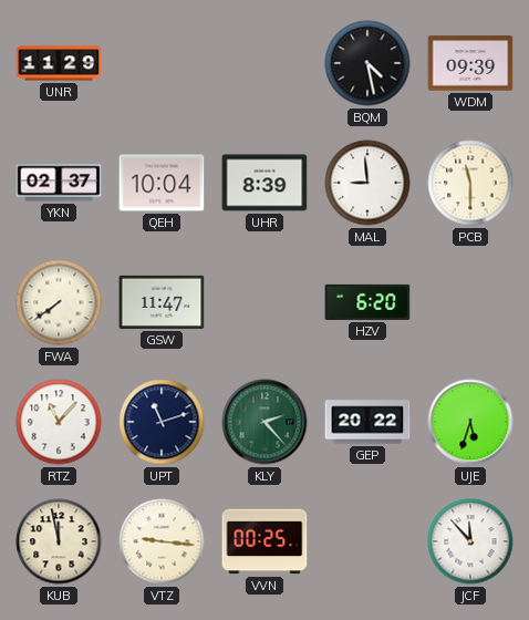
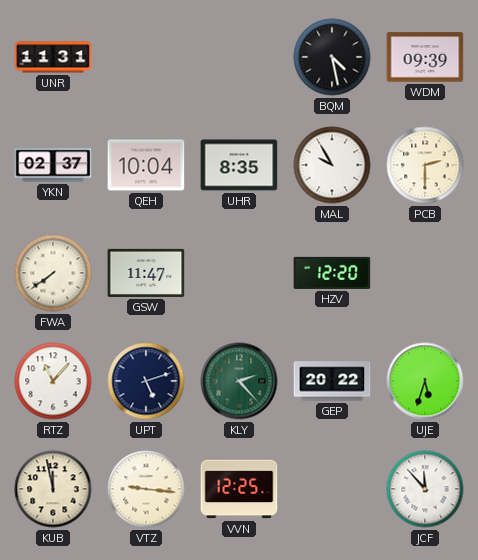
UNR: 11:29 -> 11:31
UHR: 8:39 -> 8:35
MAL: 8:59 -> 9:55
PCB: 11:30 -> 2:30
HZV: 6:20 -> 12:20
UPT: 11:12 -> 5:12
VVN: 00:25 -> 12:25
